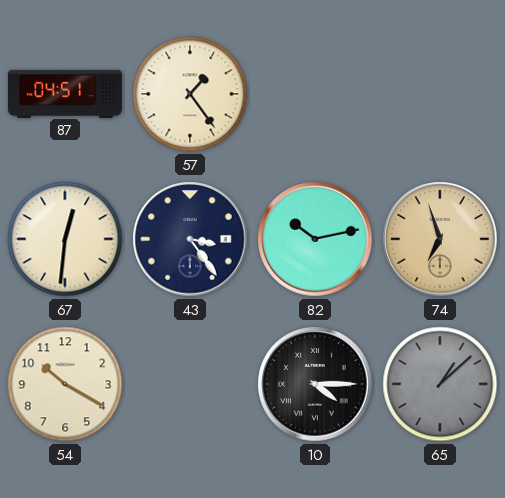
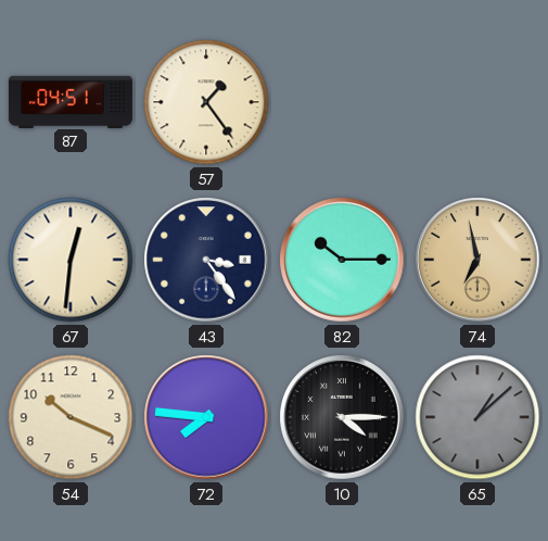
82: 10:13 -> 10:15
74: 6:57 -> 6:58
54: 10:20 -> 10:19
72: none -> 7:46
